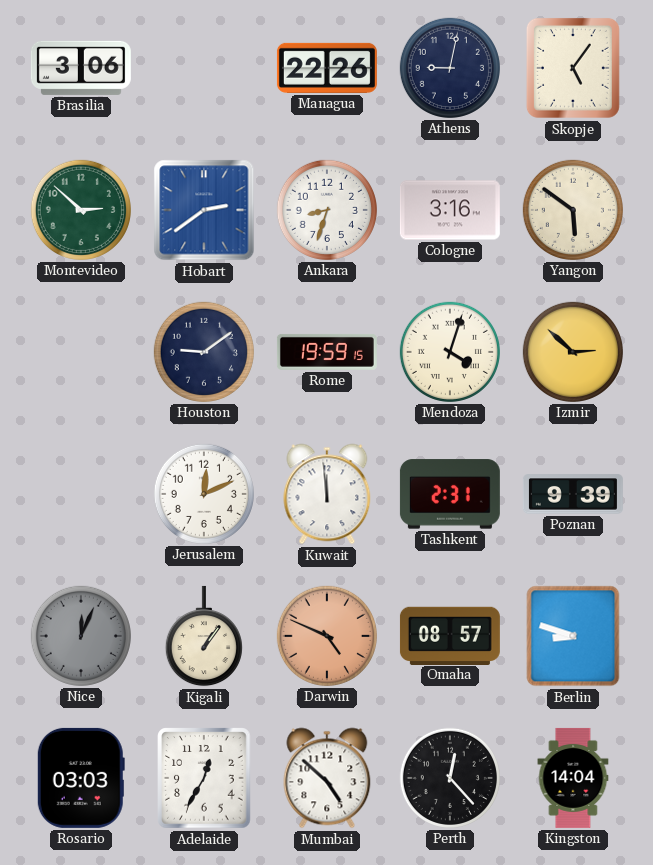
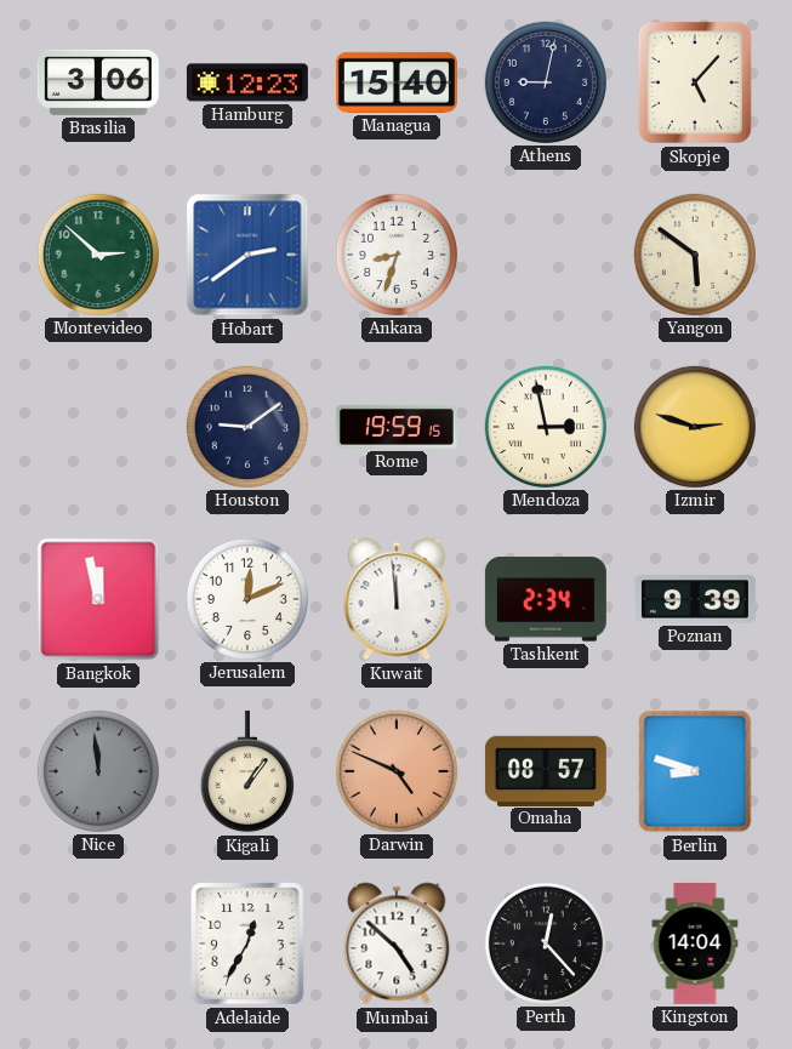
Hamburg: none -> 12:23
Managua: 22:26 -> 15:40
Skopje: 5:06 -> 5:07
Cologne: 3:16 -> none
Mendoza: 4:03 -> 2:58
Izmir: 2:52 -> 2:48
Bangkok: none -> 11:58
Tashkent: 2:31 -> 2:34
Nice: 12:04 -> 11:59
Rosario: 03:03 -> none
